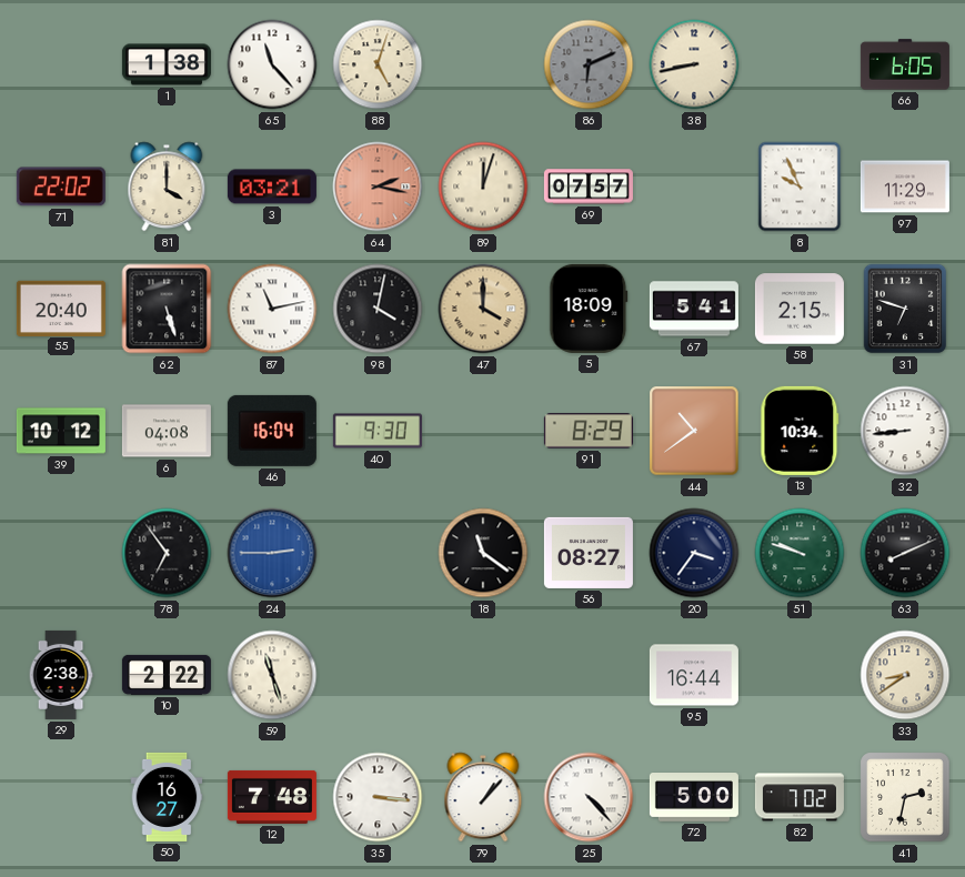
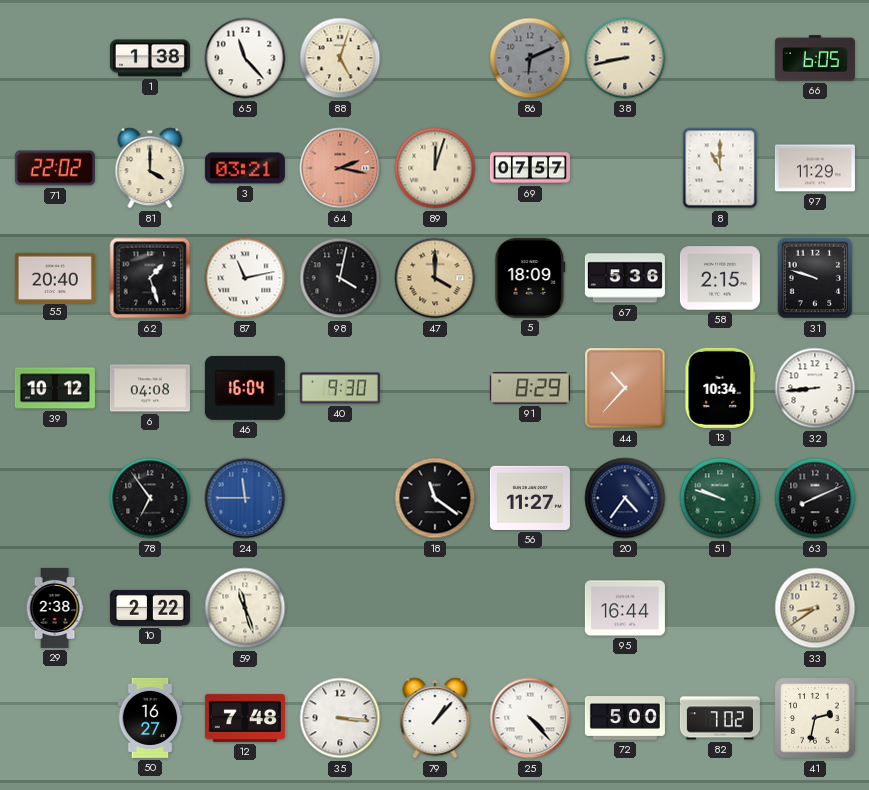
8: 9:56 -> 11:00
62: 5:27 -> 1:27
67: 5:41 -> 5:36
31: 6:48 -> 9:48
44: 10:39 -> 10:37
24: 2:45 -> 11:45
56: 08:27 -> 11:27
20: 3:36 -> 4:36
